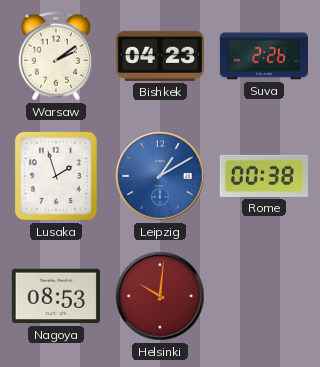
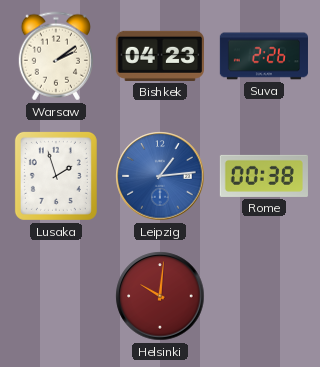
Leipzig: 1:10 -> 1:14
Nagoya: 08:53 -> none
